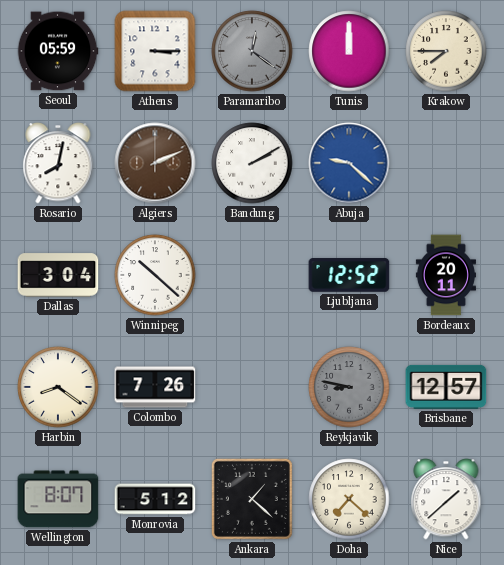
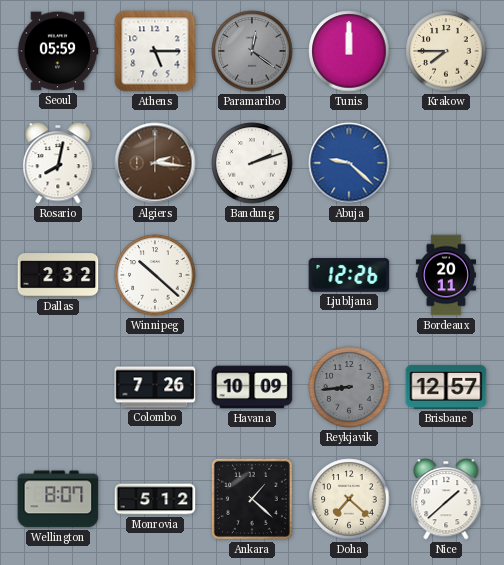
Athens: 3:15 -> 5:15
Algiers: 2:11 -> 2:16
Bandung: 2:10 -> 2:12
Dallas: 3:04 -> 2:32
Ljubljana: 12:52 -> 12:26
Harbin: 8:21 -> none
Havana: none -> 10:09
Reykjavik: 8:47 -> 8:44
